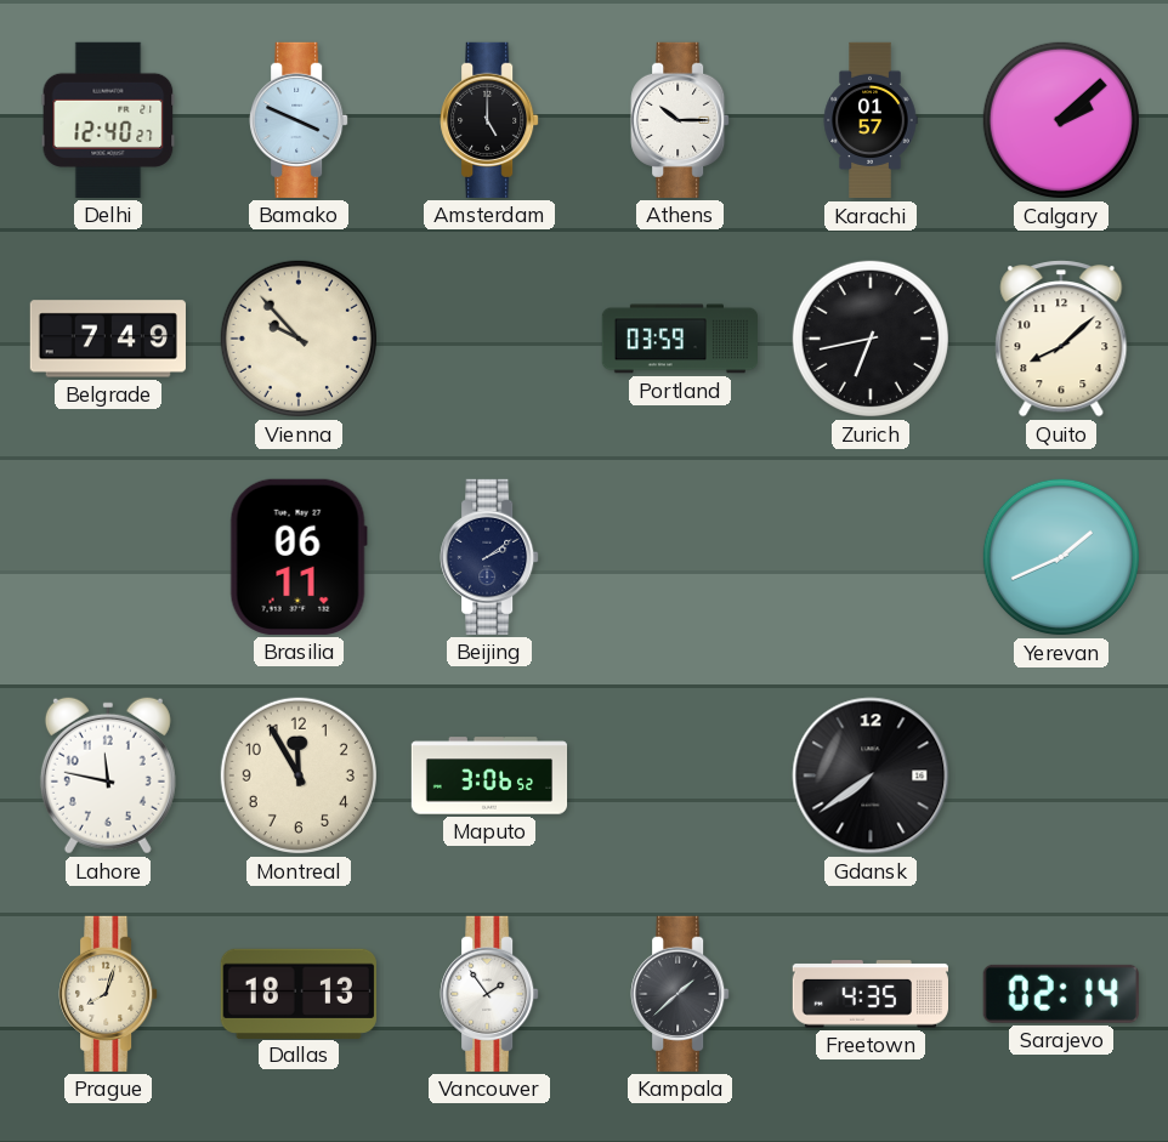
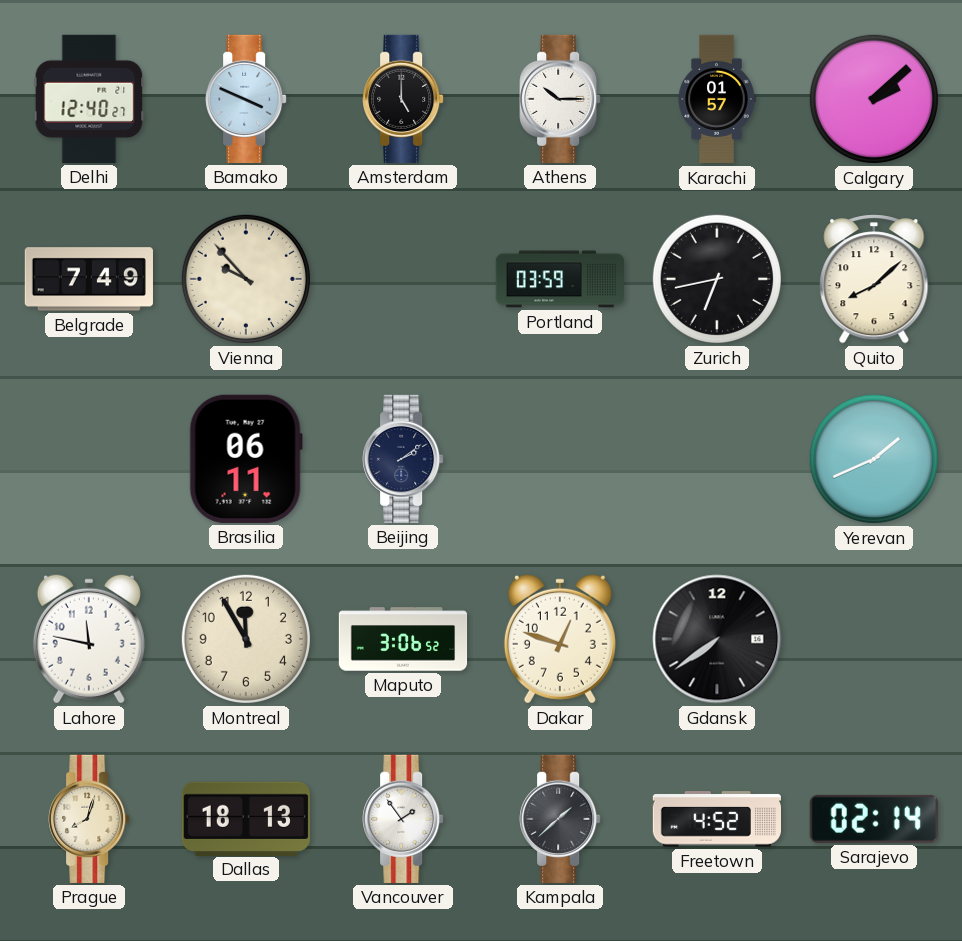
Dakar: none -> 12:48
Freetown: 4:35 -> 4:52
